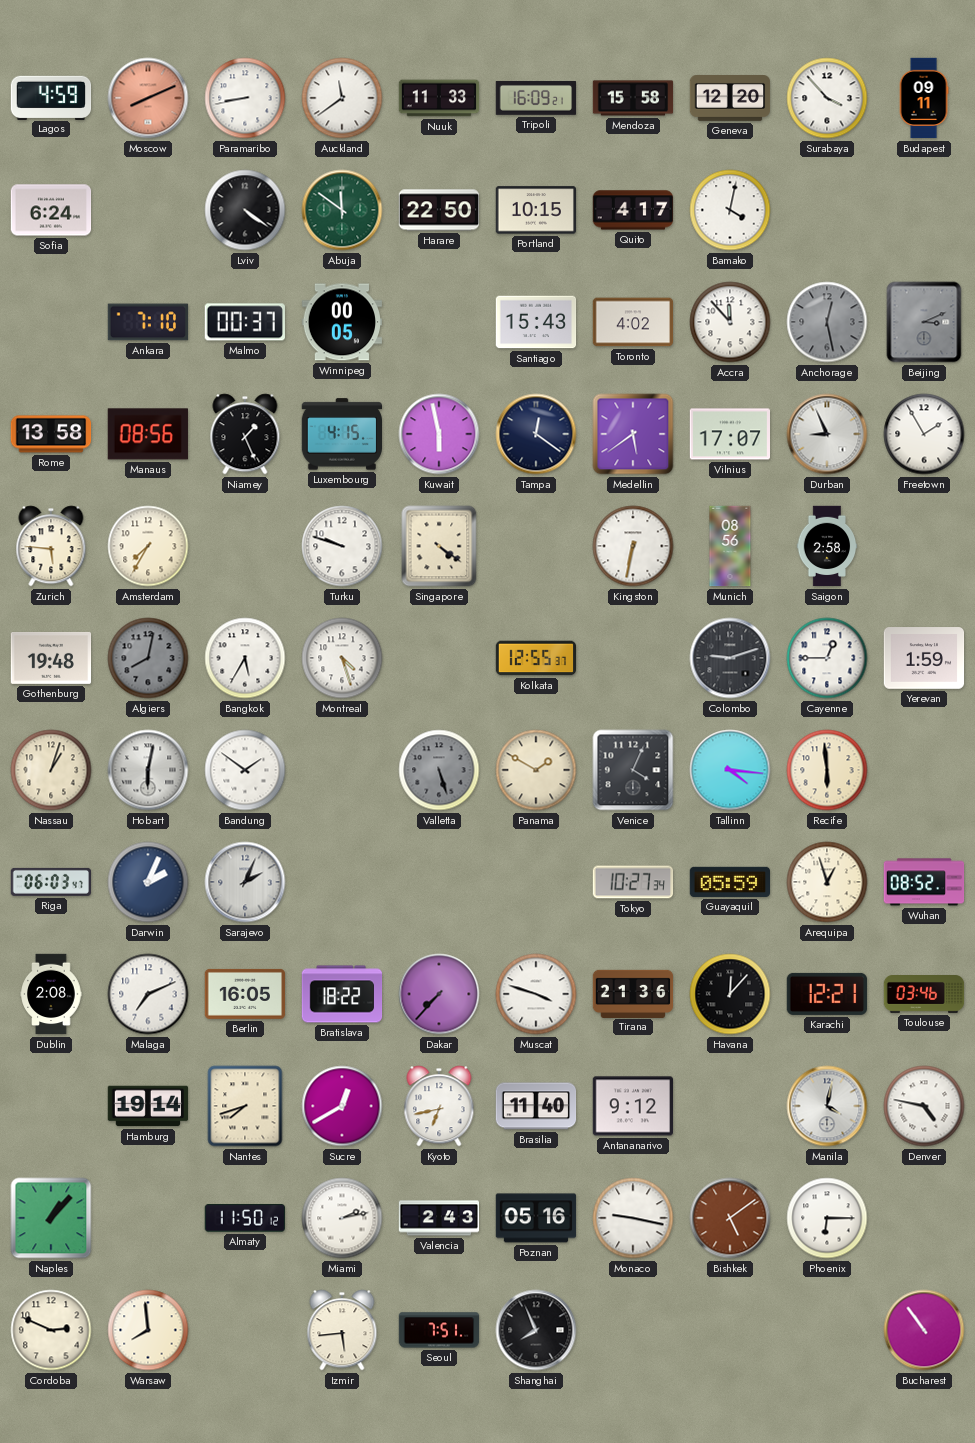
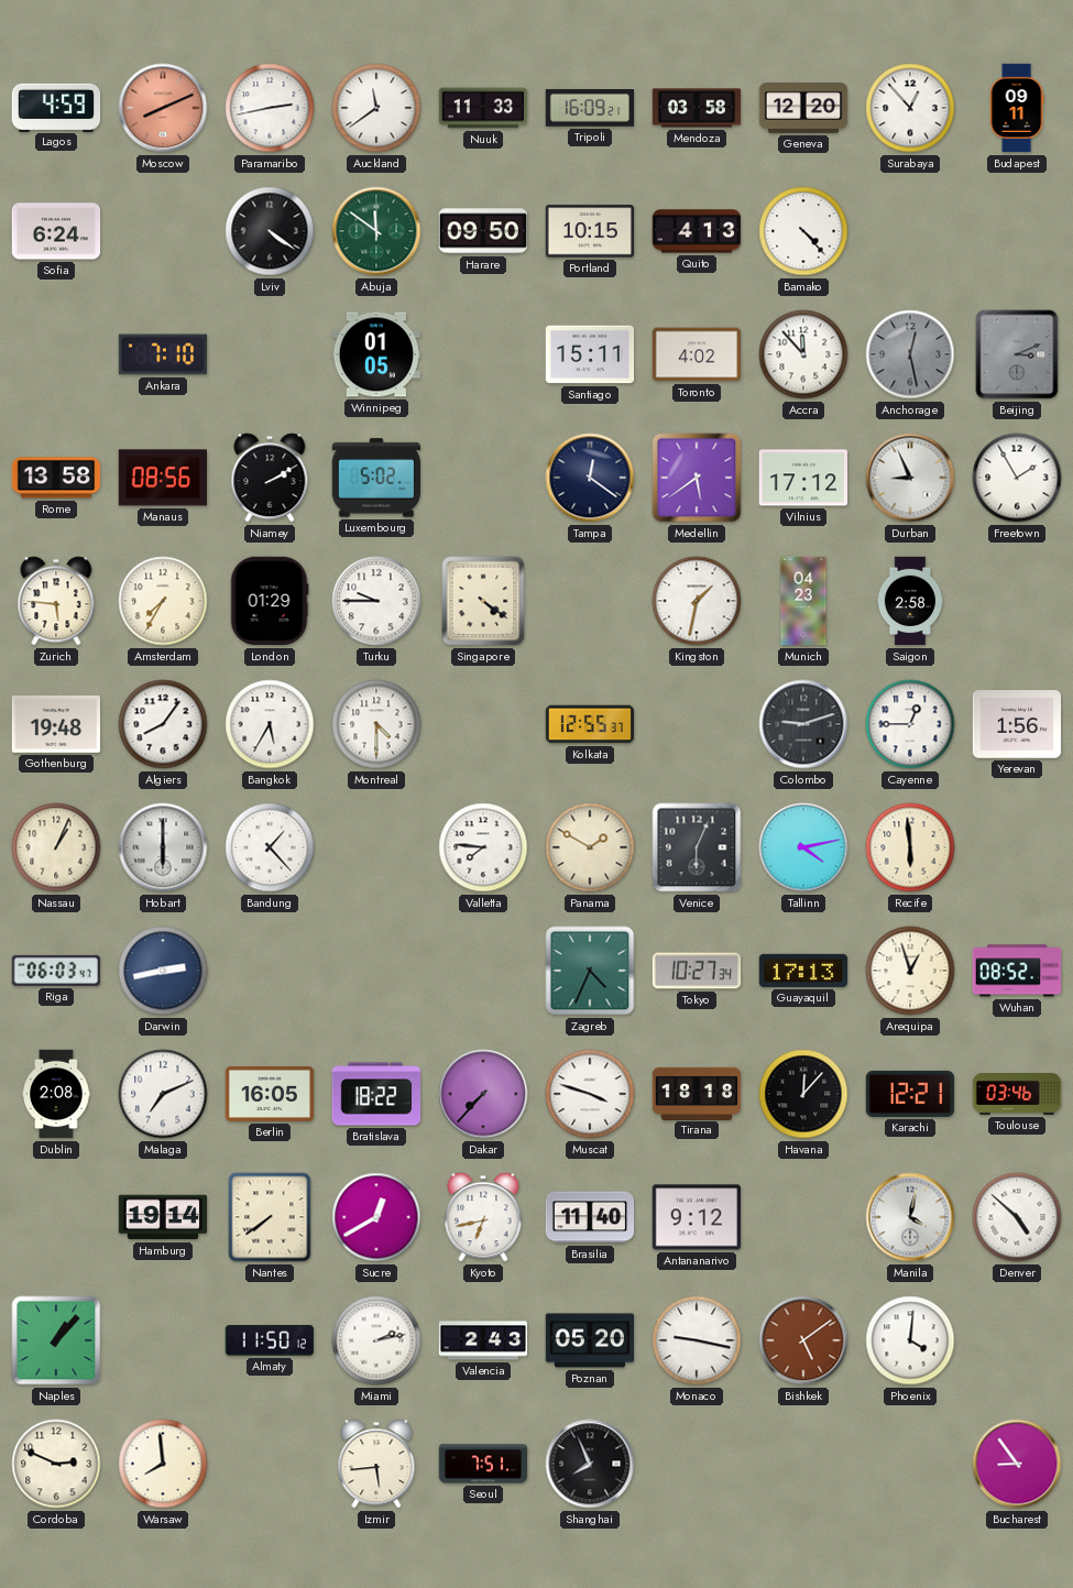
Paramaribo: 8:43 -> 2:43
Mendoza: 15:58 -> 03:58
Surabaya: 3:53 -> 12:53
Harare: 22:50 -> 09:50
Quito: 4:17 -> 4:13
Bamako: 4:02 -> 4:23
Malmo: 00:37 -> none
Winnipeg: 00:05 -> 01:05
Santiago: 15:43 -> 15:11
Niamey: 1:26 -> 2:10
Luxembourg: 4:15 -> 5:02
Kuwait: 5:58 -> none
Vilnius: 17:07 -> 17:12
London: none -> 01:29
Turku: 9:48 -> 9:45
Kingston: 6:32 -> 1:32
Munich: 08:56 -> 04:23
Algiers: 8:02 -> 8:06
Algiers dial: grey -> white
Montreal: 4:27 -> 4:30
Yerevan: 1:59 -> 1:56
Nassau: 1:03 -> 1:04
Hobart: 6:02 -> 6:00
Bandung: 1:51 -> 1:23
Valletta: 5:27 -> 7:46
Valletta dial: grey -> white
Venice: 4:04 -> 6:04
Tallinn: 4:16 -> 4:13
Darwin: 2:04 -> 2:43
Sarajevo: 2:04 -> none
Zagreb: none -> 4:34
Guayaquil: 05:59 -> 17:13
Tirana: 21:36 -> 18:18
Nantes: 7:42 -> 7:39
Denver: 4:47 -> 4:52
Poznan: 05:16 -> 05:20
Phoenix: 6:15 -> 4:01
Bucharest: 10:54 -> 8:54
